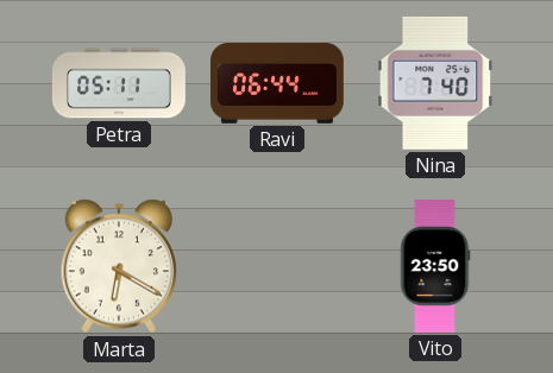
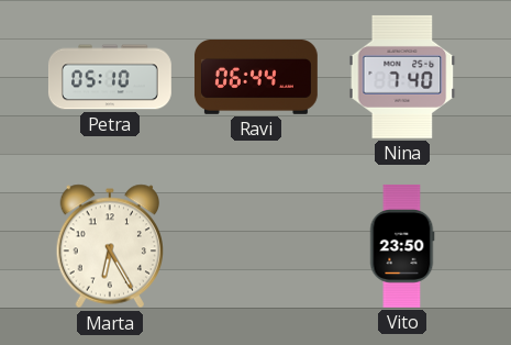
Petra: 05:11 -> 05:10
Marta: 6:20 -> 6:25
